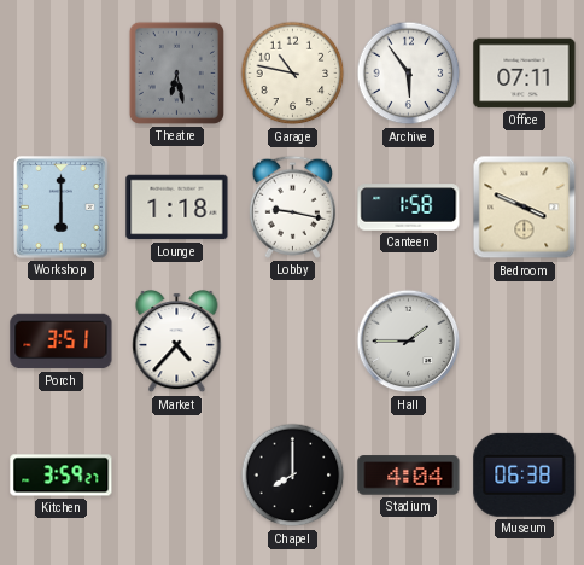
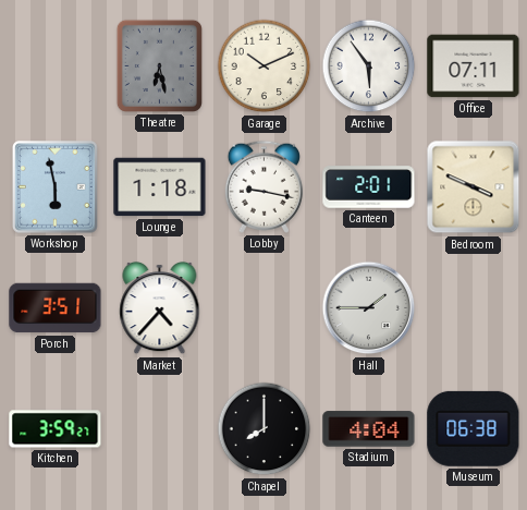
Garage: 10:47 -> 10:11
Workshop: 6:00 -> 5:58
Canteen: 1:58 -> 2:01
